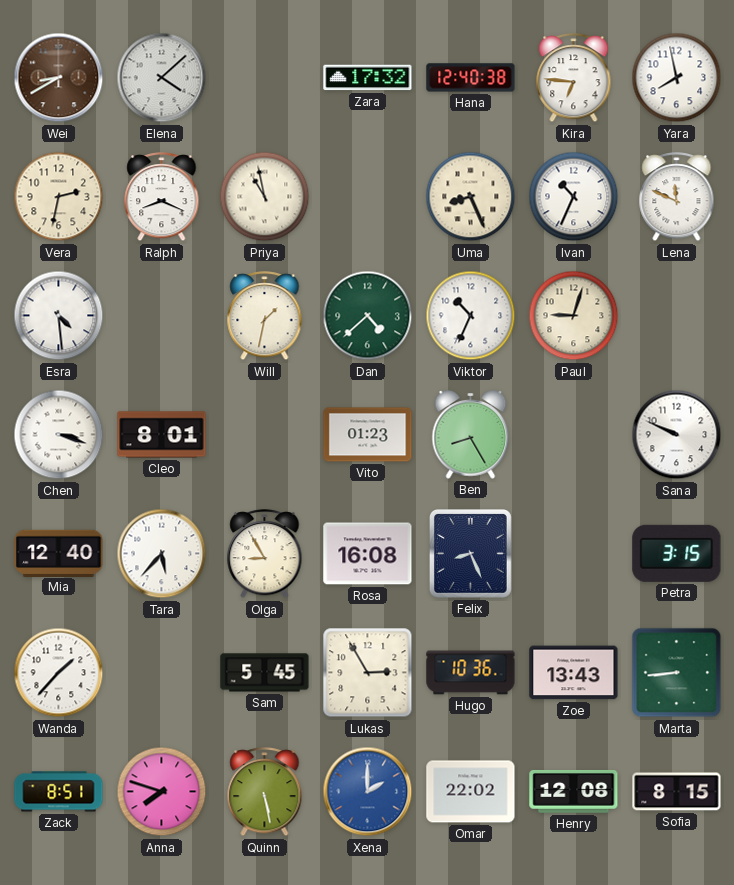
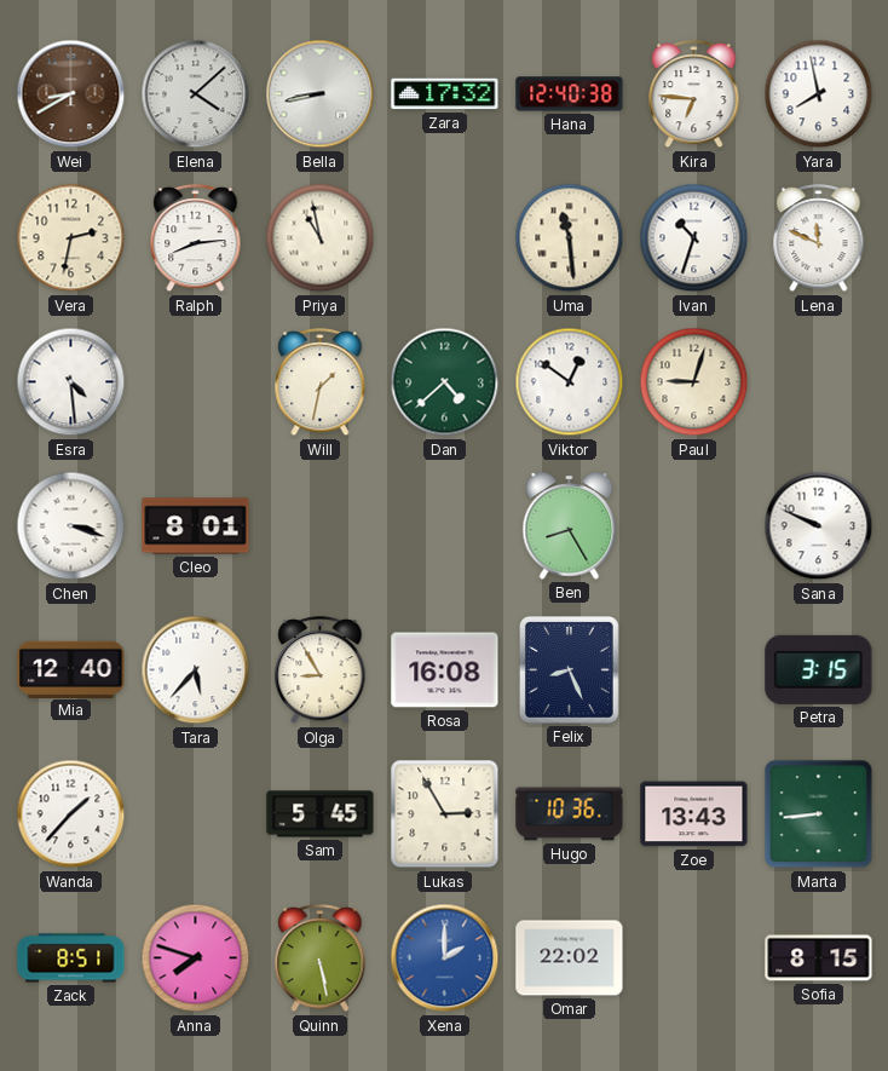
Bella: none -> 8:43
Ralph: 8:19 -> 8:14
Uma: 8:26 -> 11:29
Ivan: 10:34 -> 10:33
Viktor: 10:34 -> 12:51
Vito: 01:23 -> none
Henry: 12:08 -> none
